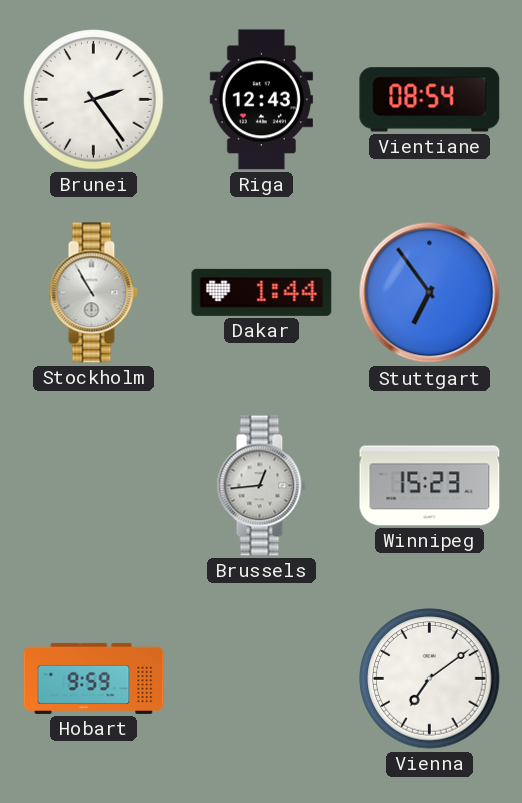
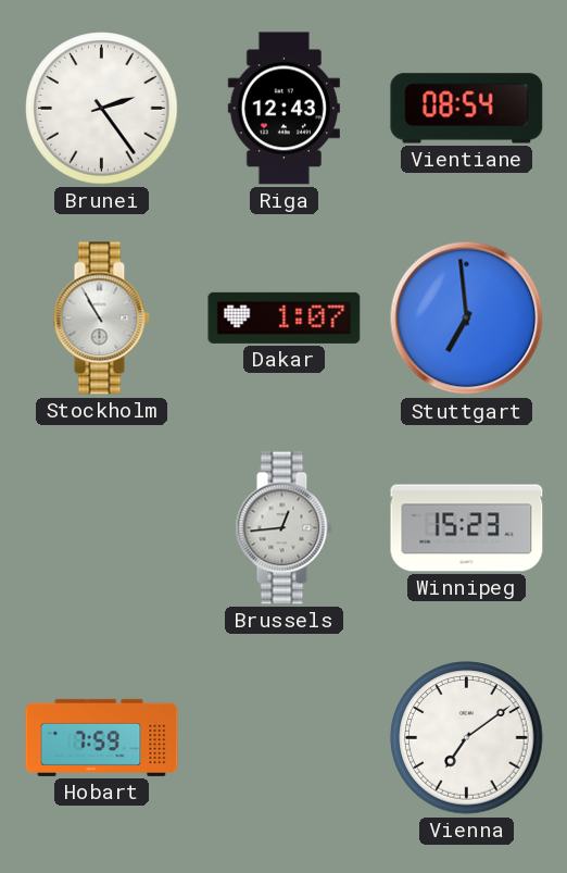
Dakar: 1:44 -> 1:07
Stuttgart: 6:54 -> 6:59
Hobart: 9:59 -> 7:59
